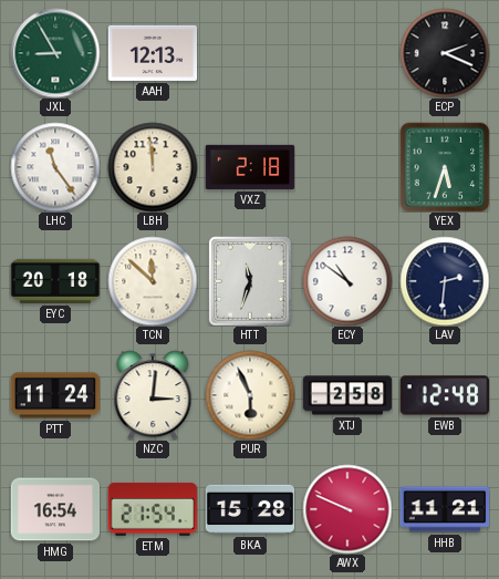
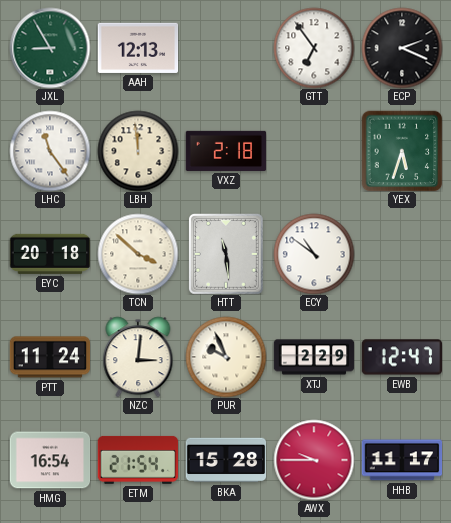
GTT: none -> 6:54
TCN: 11:52 -> 3:52
HTT: 11:33 -> 11:29
LAV: 2:31 -> none
PUR: 5:56 -> 9:56
XTJ: 2:58 -> 2:29
EWB: 12:48 -> 12:47
AWX: 9:49 -> 9:45
HHB: 11:21 -> 11:17
